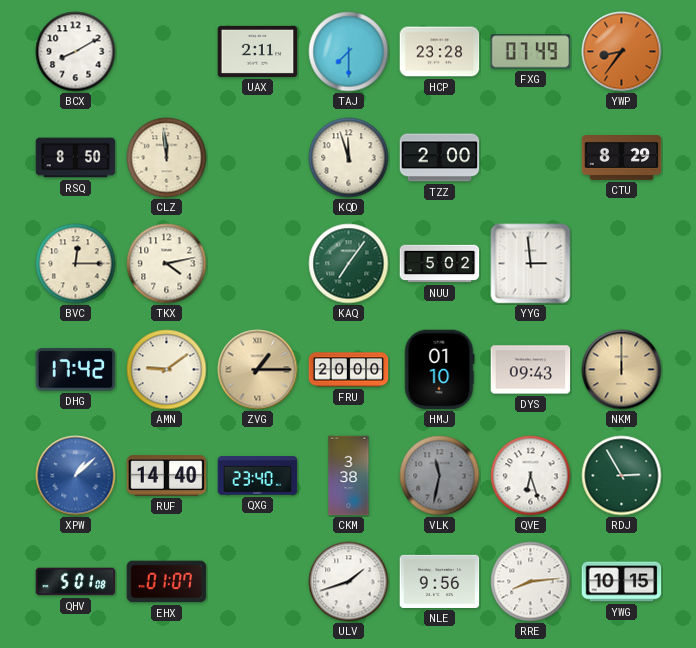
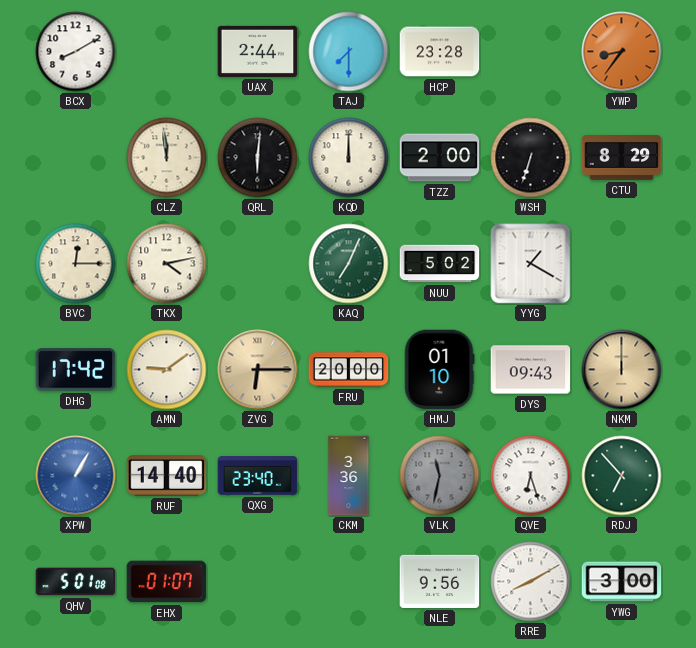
UAX: 2:11 -> 2:44
FXG: 07:49 -> none
RSQ: 8:50 -> none
QRL: none -> 6:01
KQD: 11:57 -> 12:00
WSH: none -> 6:33
KAQ: 7:06 -> 7:04
YYG: 2:59 -> 1:20
ZVG: 1:15 -> 6:15
XPW: 1:08 -> 1:05
CKM: 3:38 -> 3:36
RDJ: 2:55 -> 6:53
ULV: 1:42 -> none
RRE: 8:14 -> 8:10
YWG: 10:15 -> 3:00
